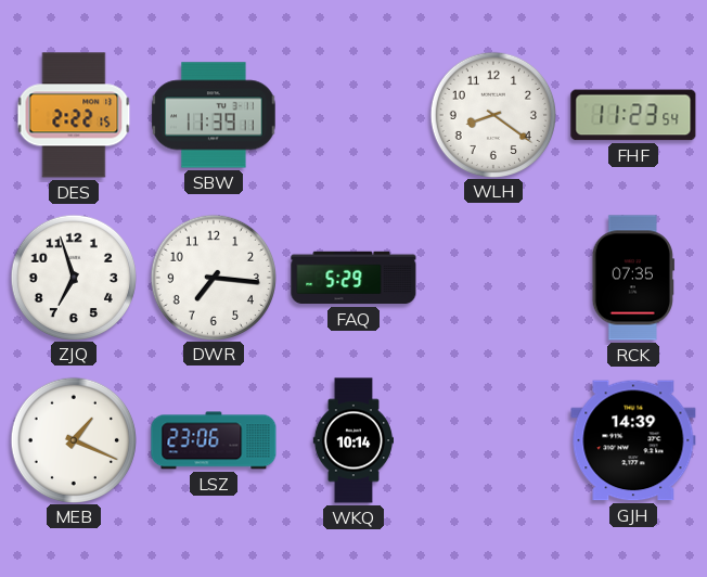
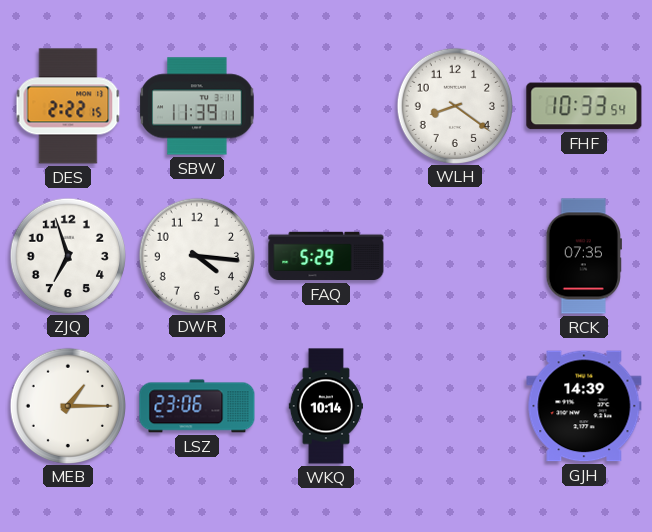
FHF: 11:23 -> 10:33
DWR: 7:16 -> 4:16
MEB: 1:19 -> 1:15
